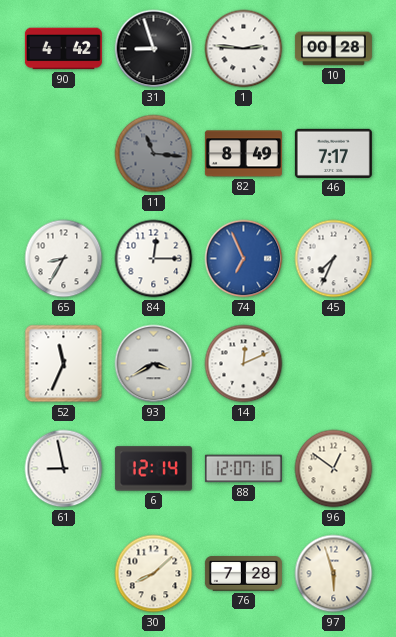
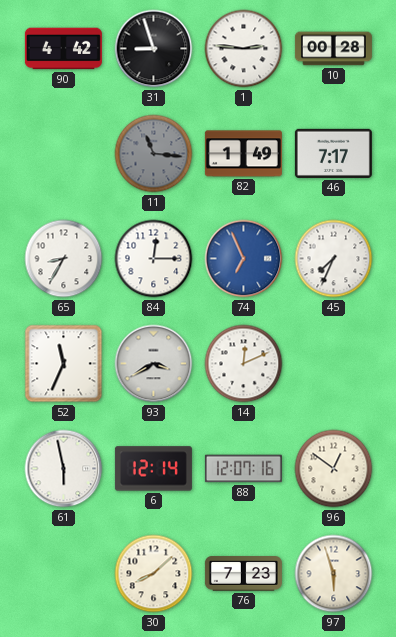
82: 8:49 -> 1:49
61: 8:58 -> 5:58
76: 7:28 -> 7:23
